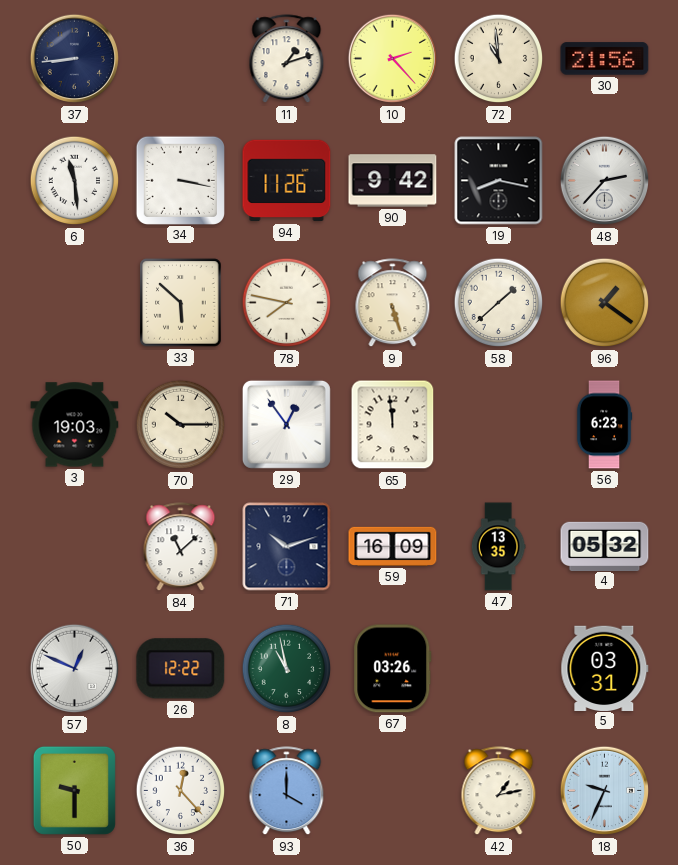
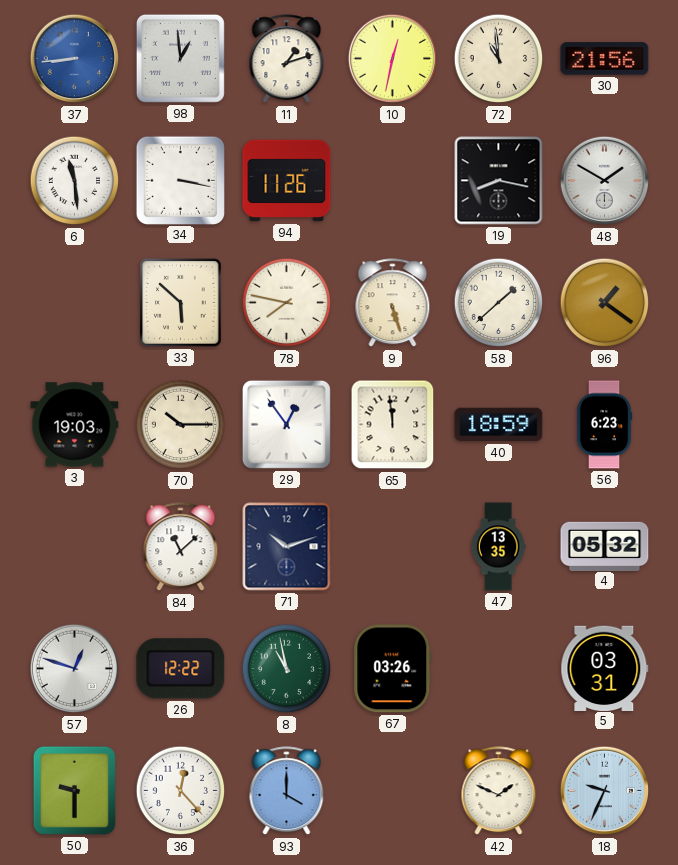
37 dial: navy -> blue
98: none -> 12:59
10: 2:23 -> 12:32
90: 9:42 -> none
48: 2:37 -> 1:50
40: none -> 18:59
59: 16:09 -> none
57: 12:49 -> 12:48
42: 1:13 -> 1:49
